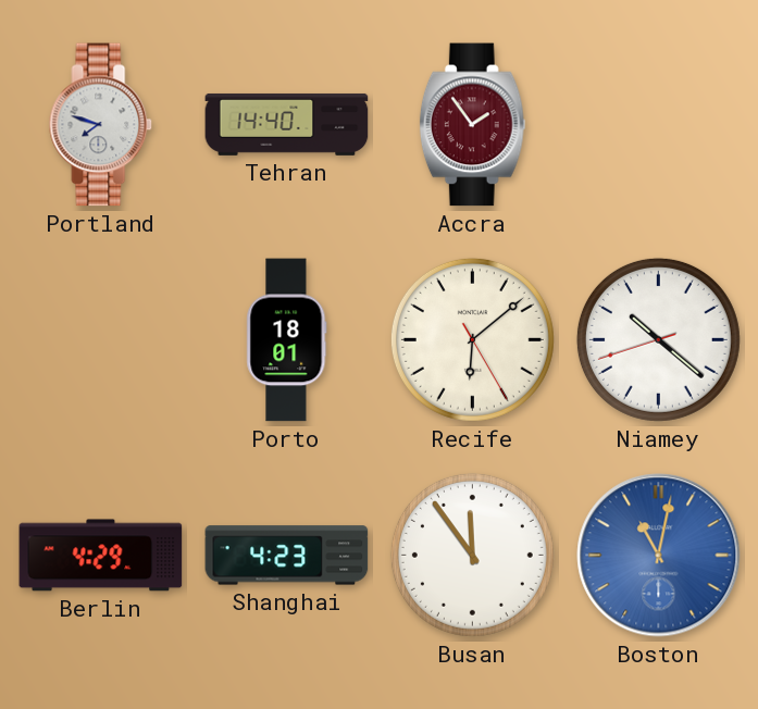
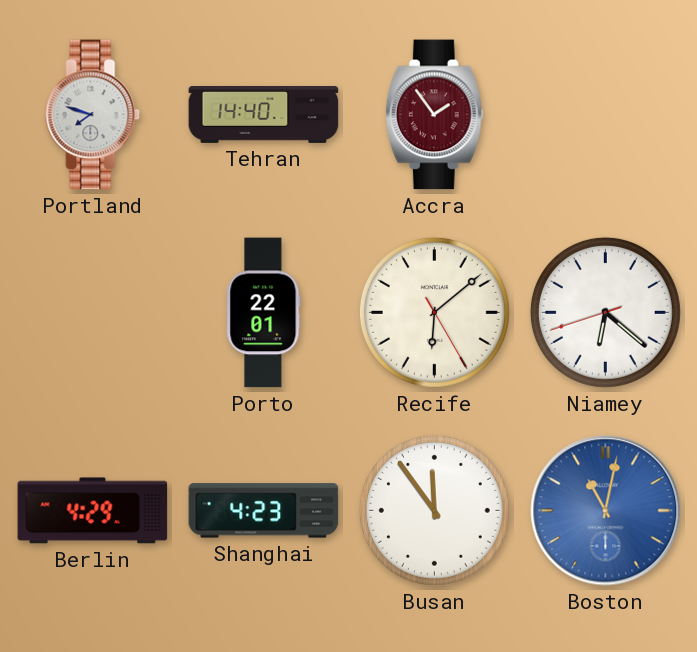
Porto: 18:01 -> 22:01
Niamey: 10:21 -> 6:21
